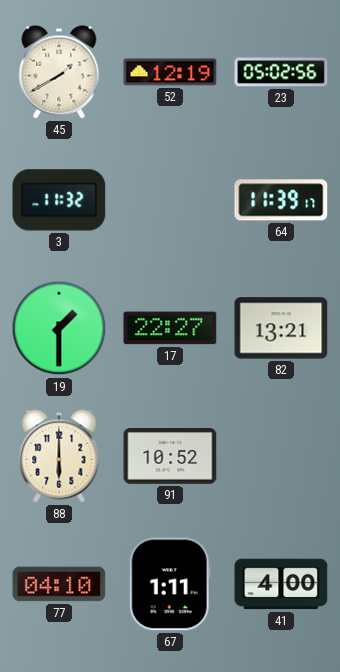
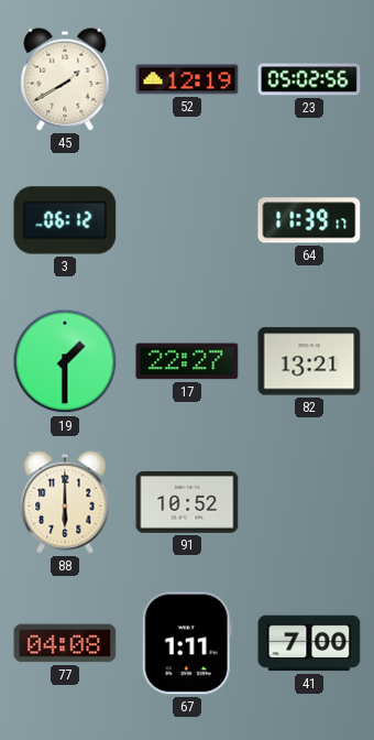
3: 11:32 -> 06:12
77: 04:10 -> 04:08
41: 4:00 -> 7:00
